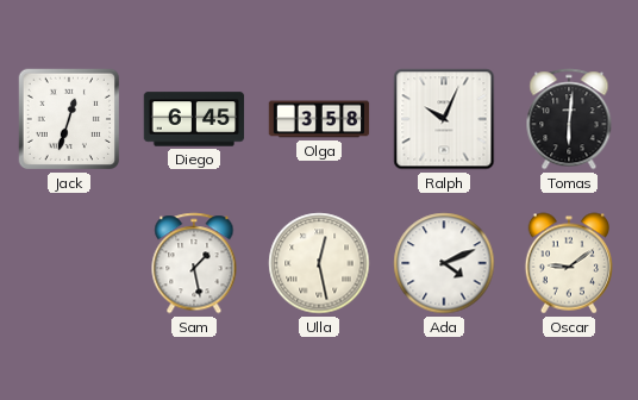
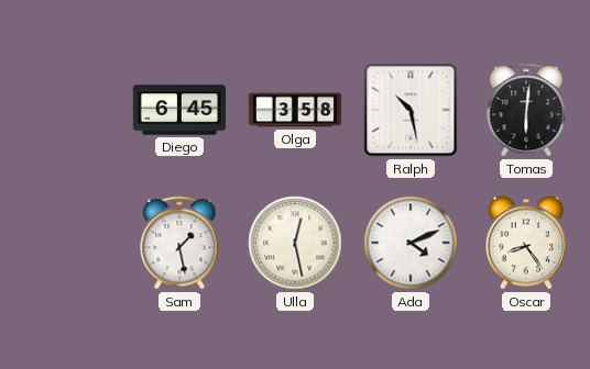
Jack: 12:33 -> none
Ralph: 10:04 -> 10:28
Oscar: 9:09 -> 8:24
